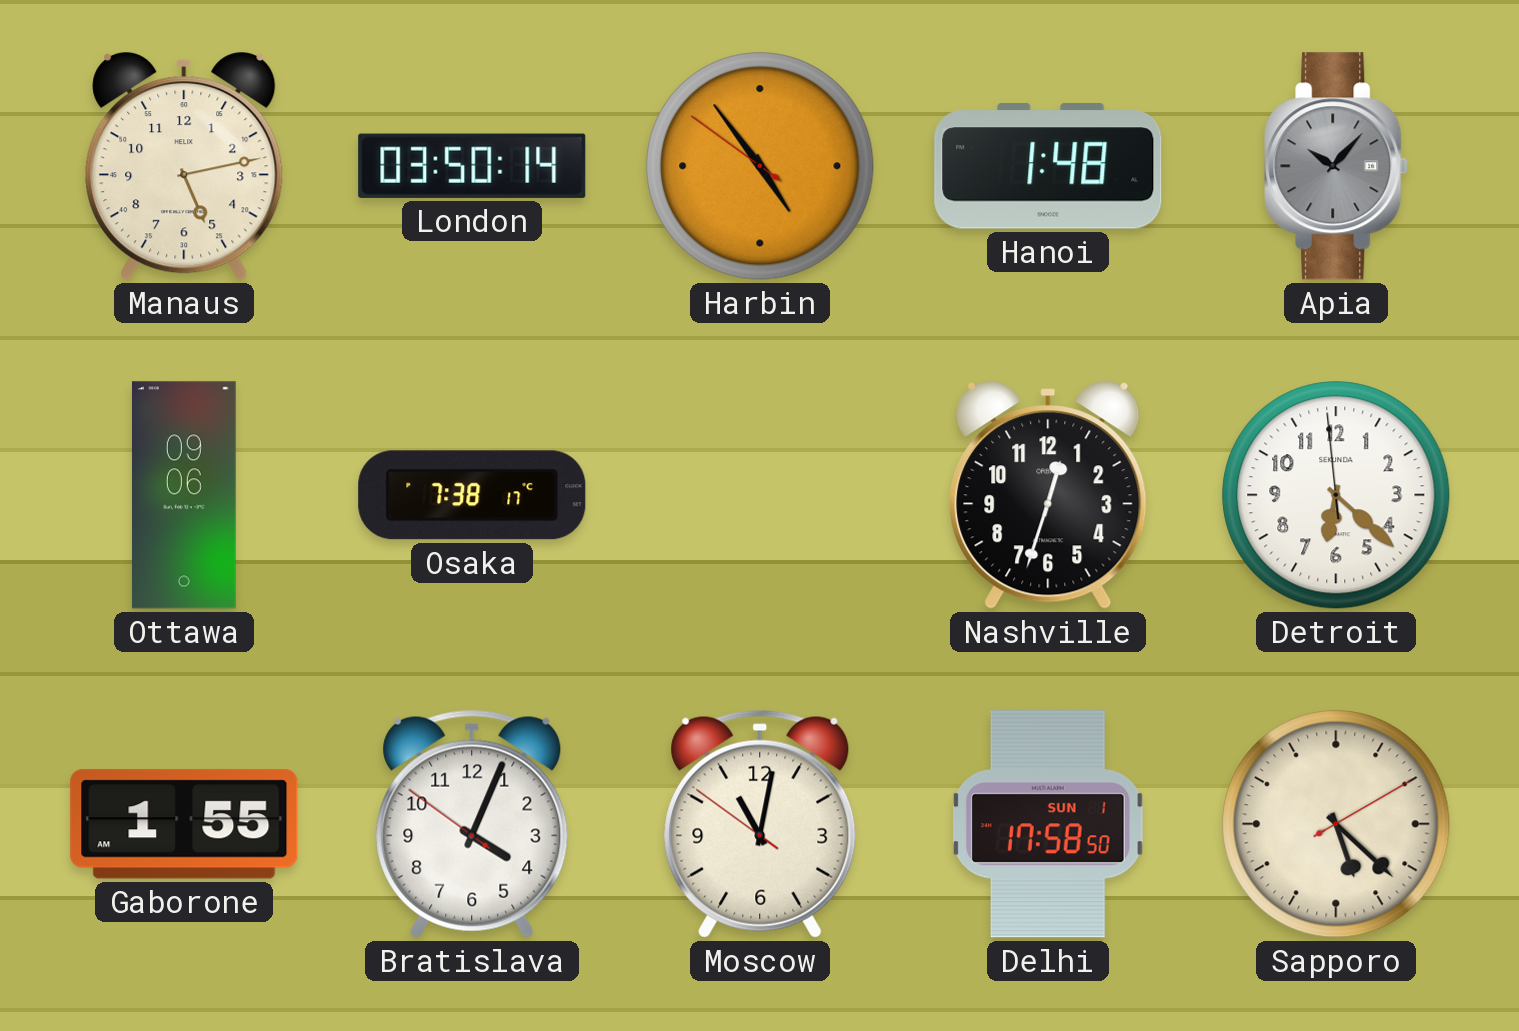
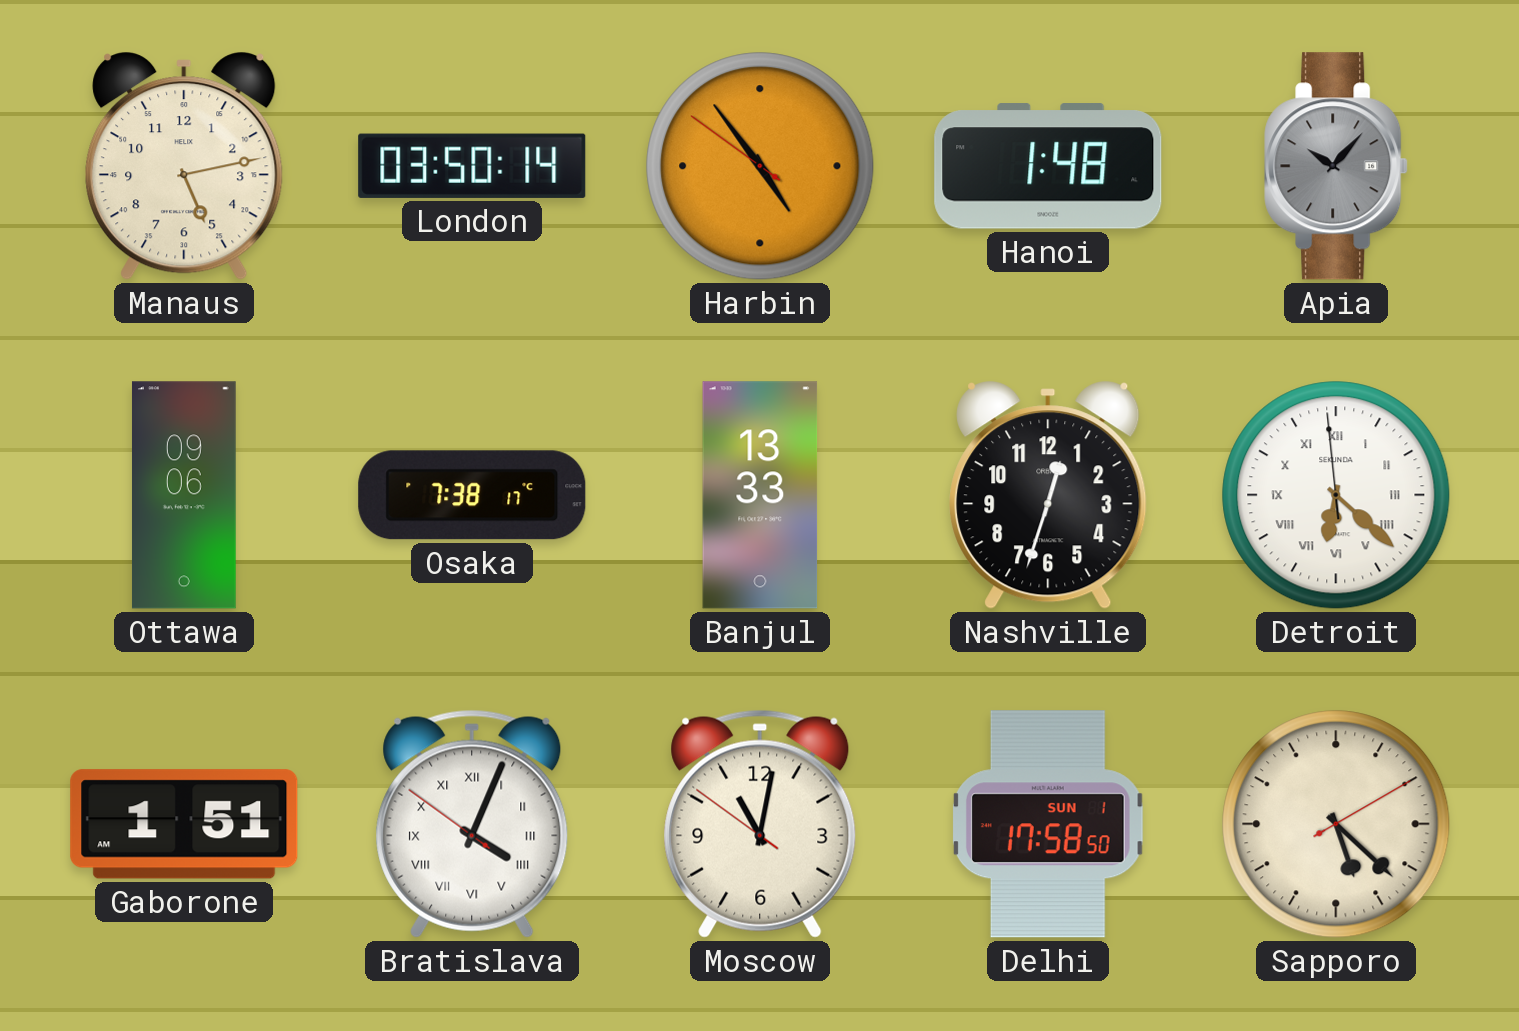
Banjul: none -> 13:33
Detroit numerals: Arabic -> Roman
Gaborone: 1:55 -> 1:51
Bratislava numerals: Arabic -> Roman
